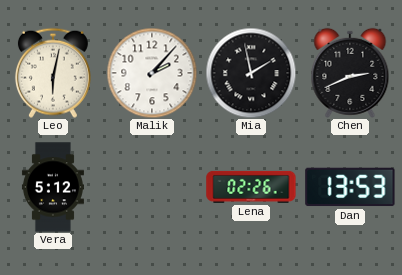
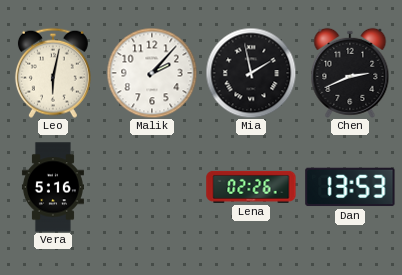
Vera: 5:12 -> 5:16
